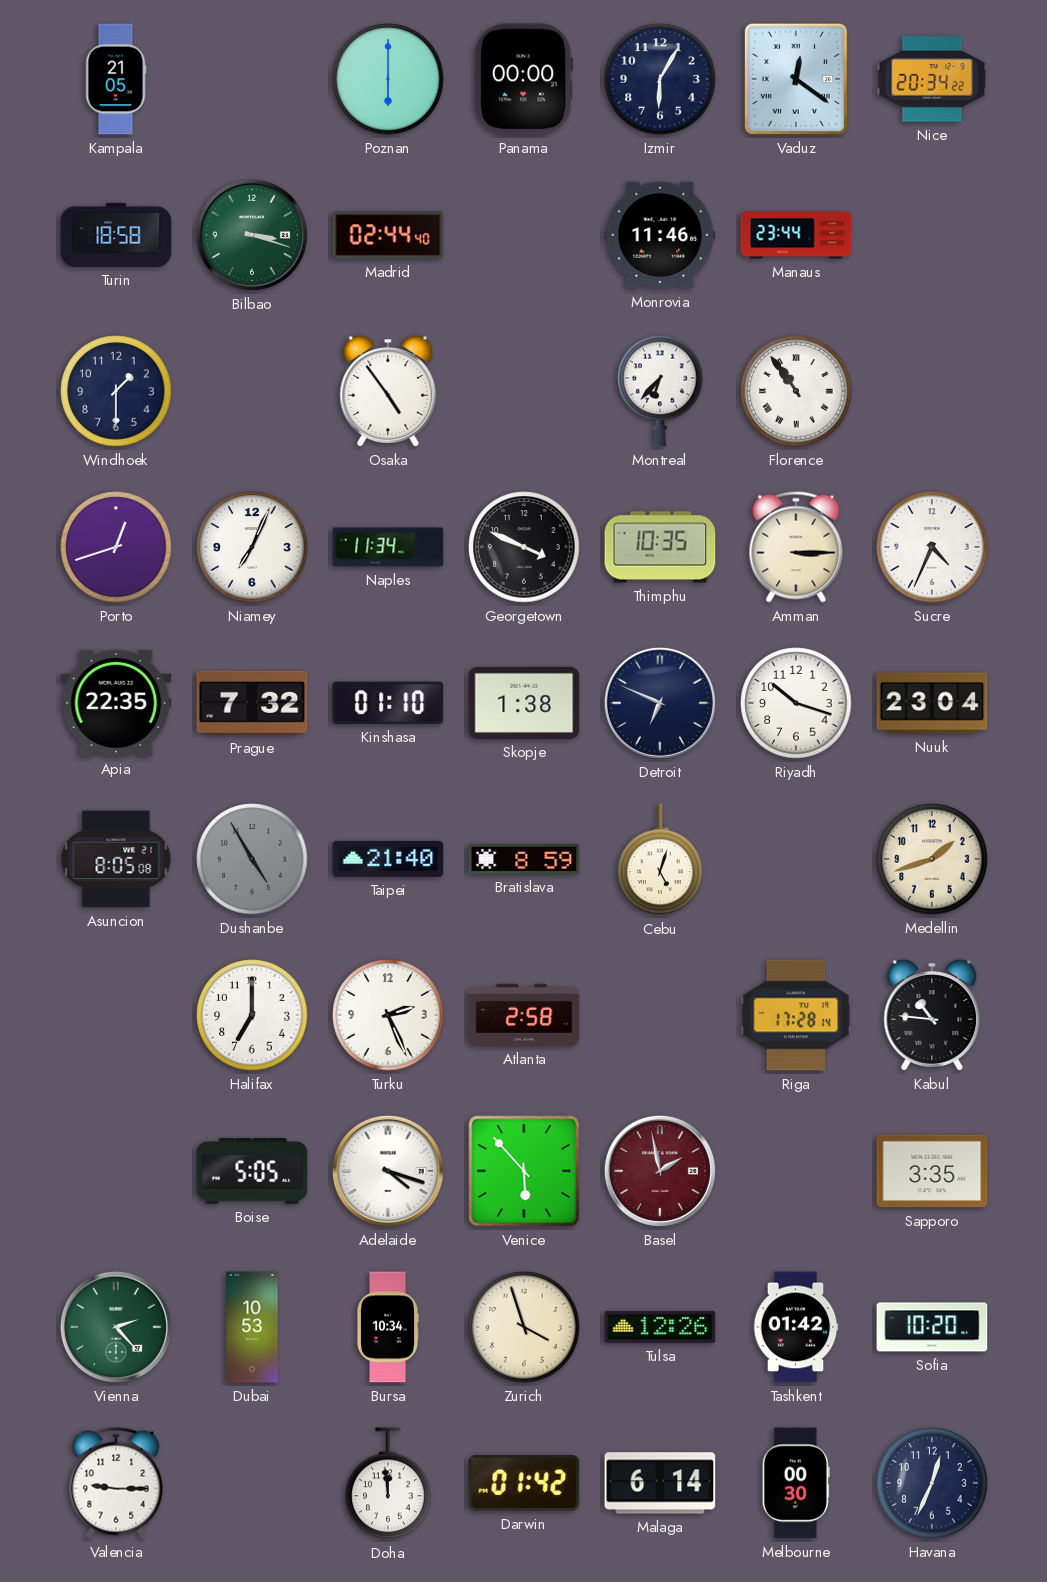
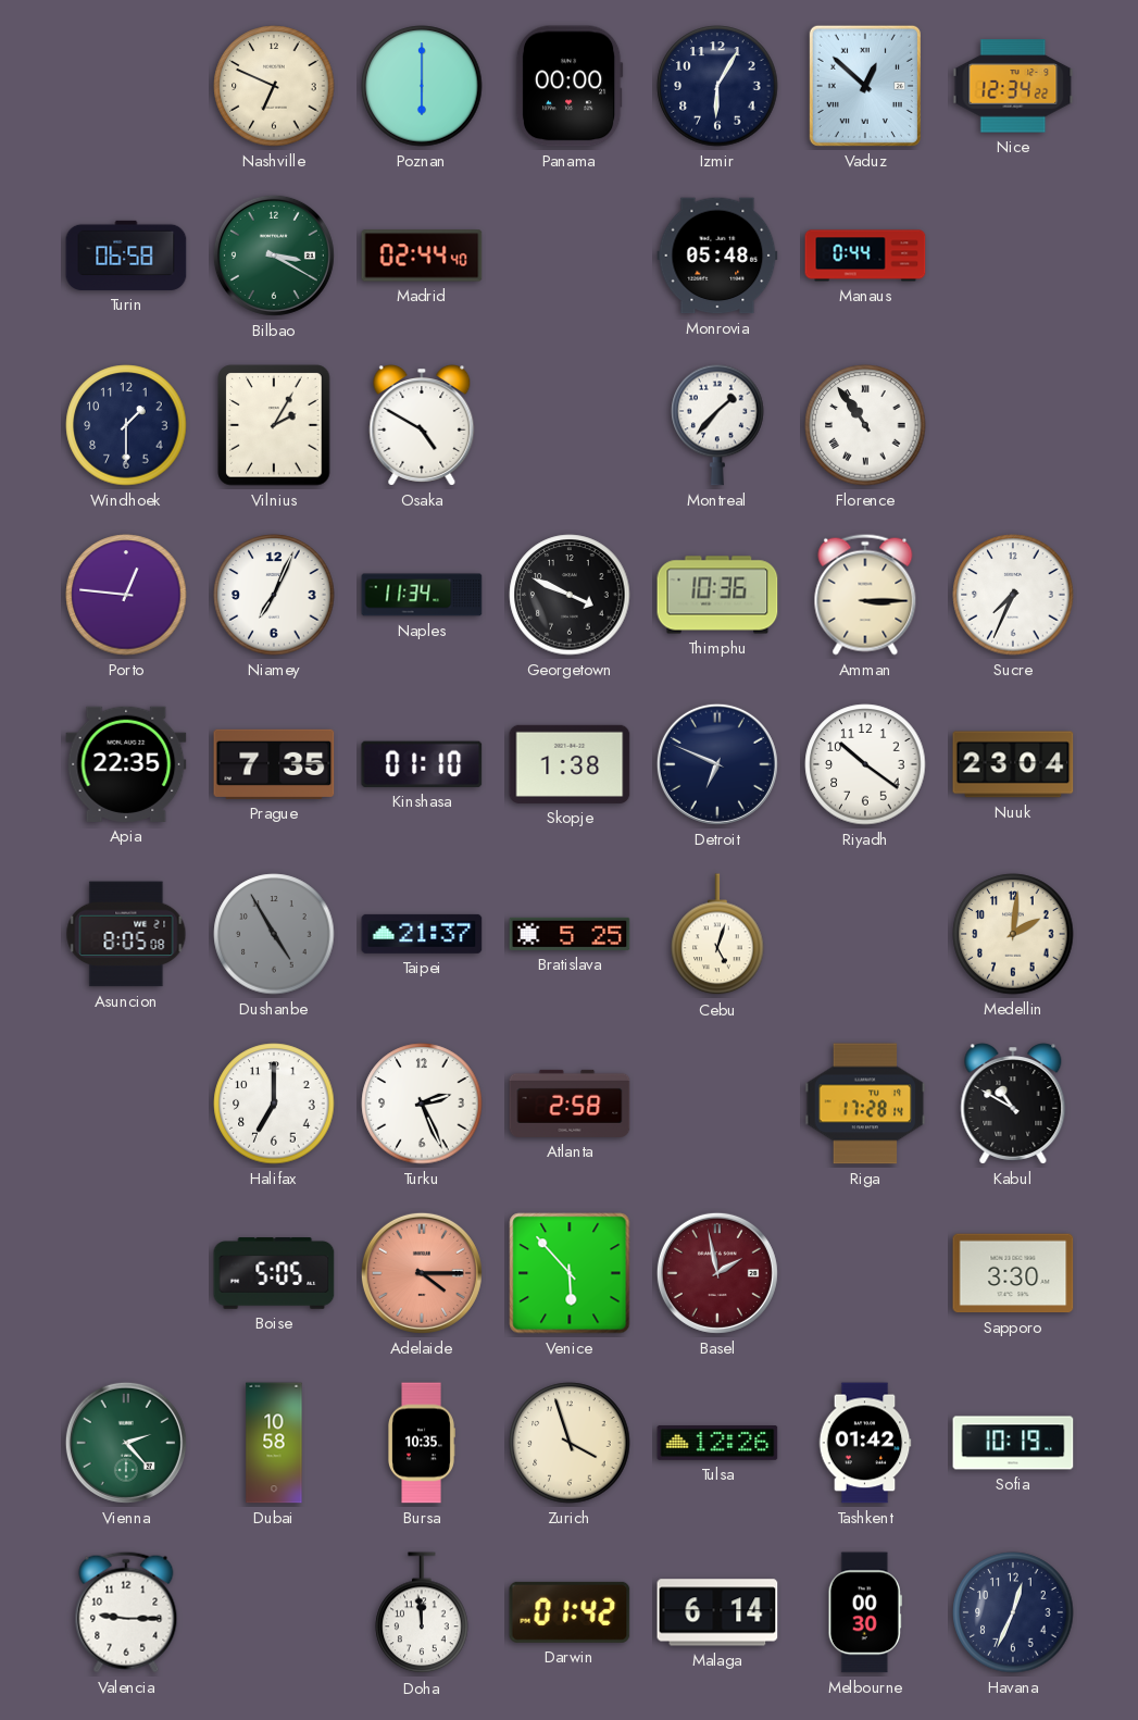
Kampala: 21:05 -> none
Nashville: none -> 6:49
Vaduz: 12:21 -> 12:52
Nice: 20:34 -> 12:34
Turin: 18:58 -> 06:58
Bilbao: 3:18 -> 3:20
Monrovia: 11:46 -> 05:48
Manaus: 23:44 -> 0:44
Vilnius: none -> 2:05
Osaka: 4:54 -> 4:50
Montreal: 6:37 -> 1:37
Porto: 12:42 -> 12:46
Thimphu: 10:35 -> 10:36
Sucre: 4:34 -> 7:34
Prague: 7:32 -> 7:35
Riyadh: 10:18 -> 10:21
Taipei: 21:40 -> 21:37
Bratislava: 8:59 -> 5:25
Medellin: 1:42 -> 2:01
Kabul: 10:46 -> 10:50
Adelaide: 4:18 -> 4:15
Adelaide dial: white -> salmon
Sapporo: 3:35 -> 3:30
Dubai: 10:53 -> 10:58
Bursa: 10:34 -> 10:35
Sofia: 10:20 -> 10:19
